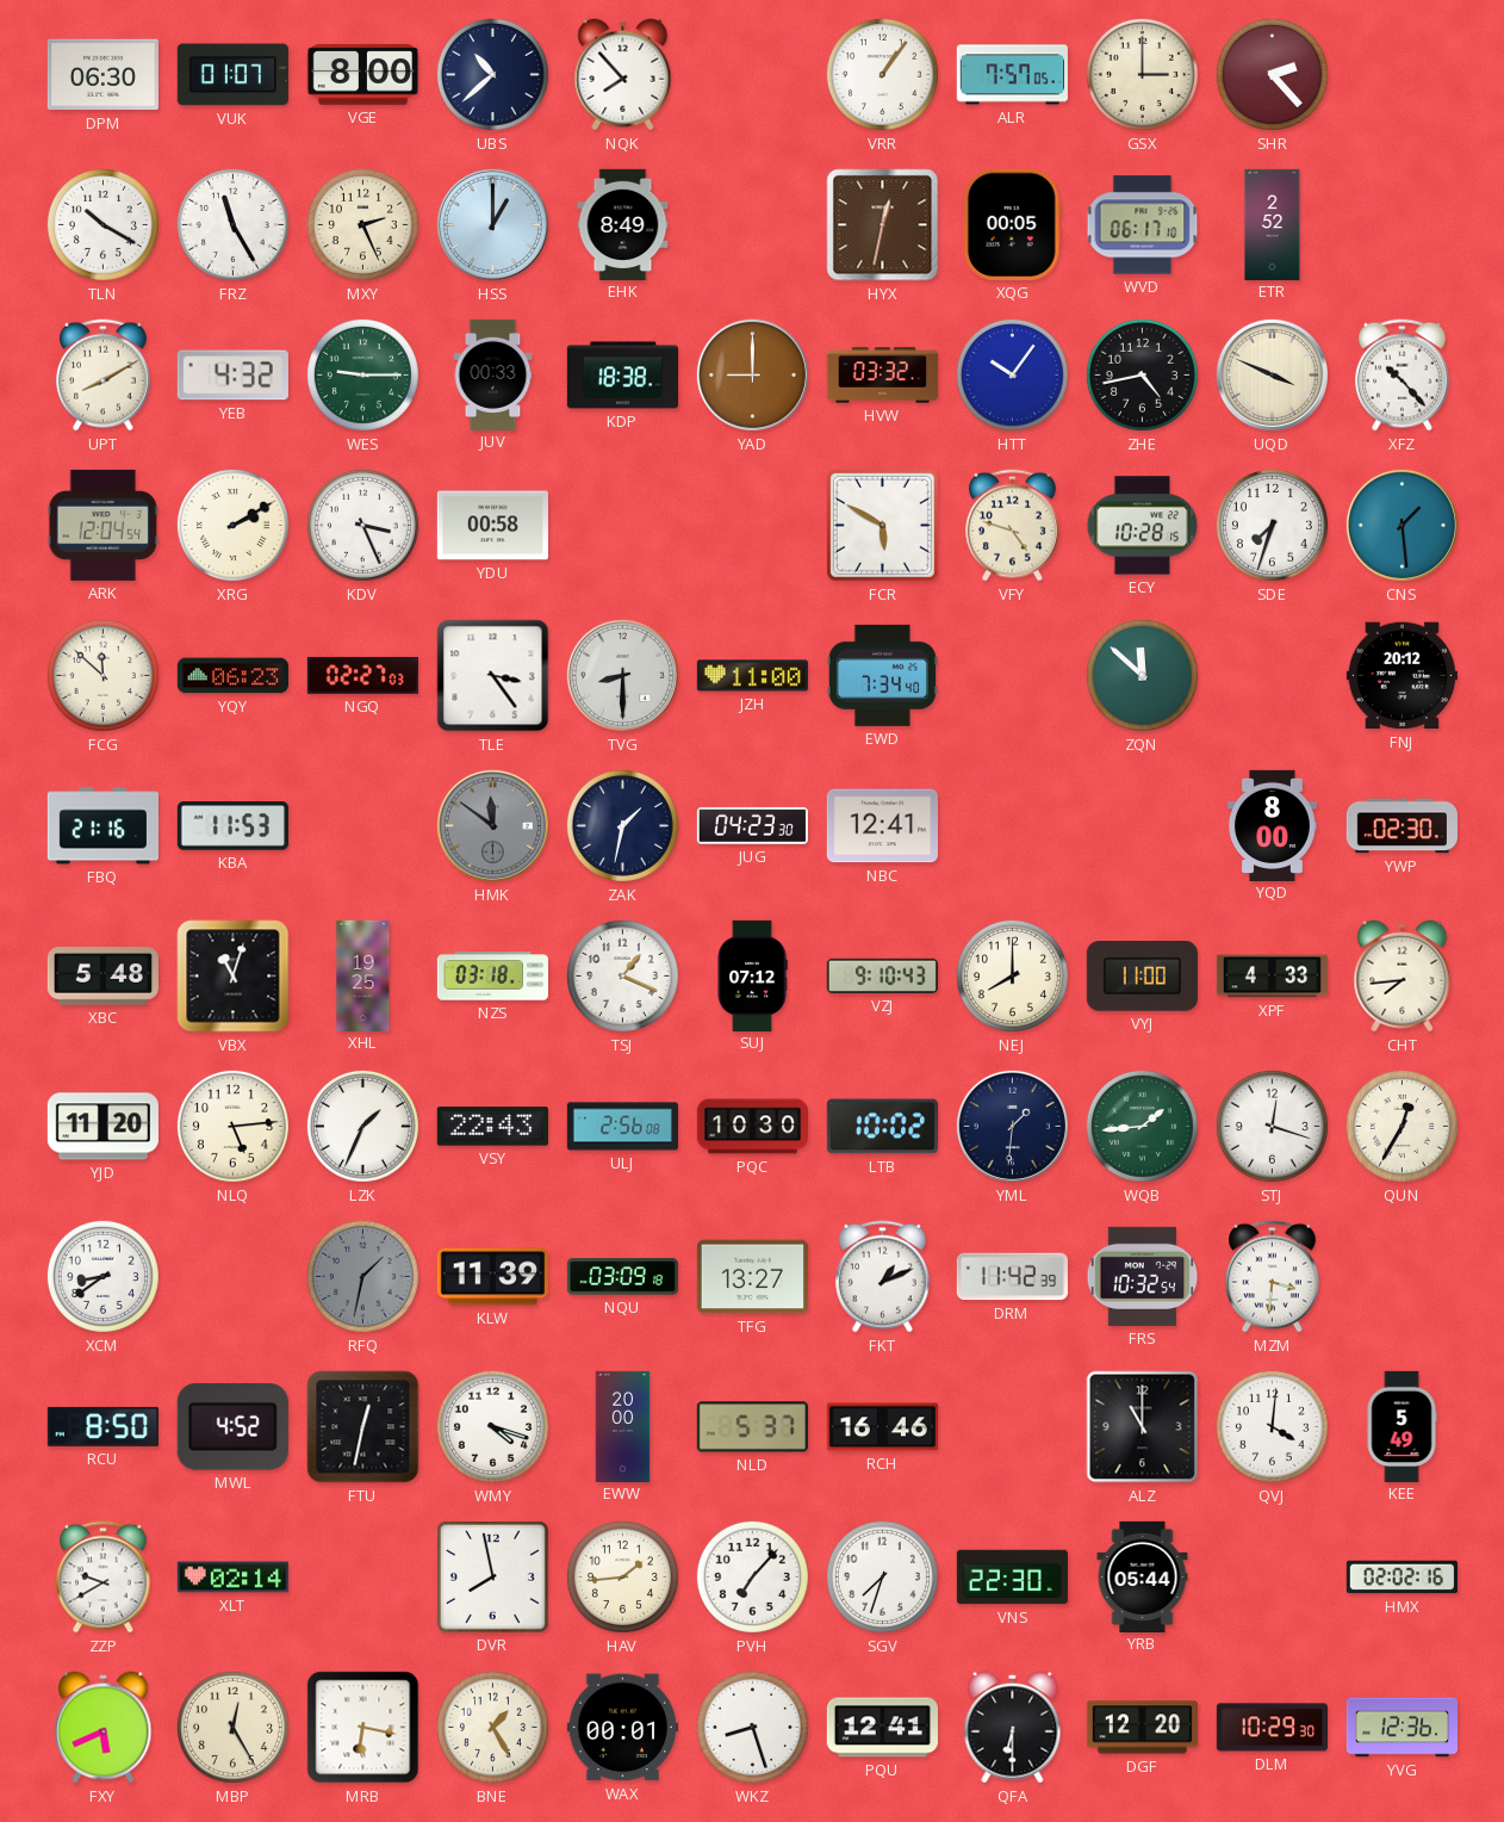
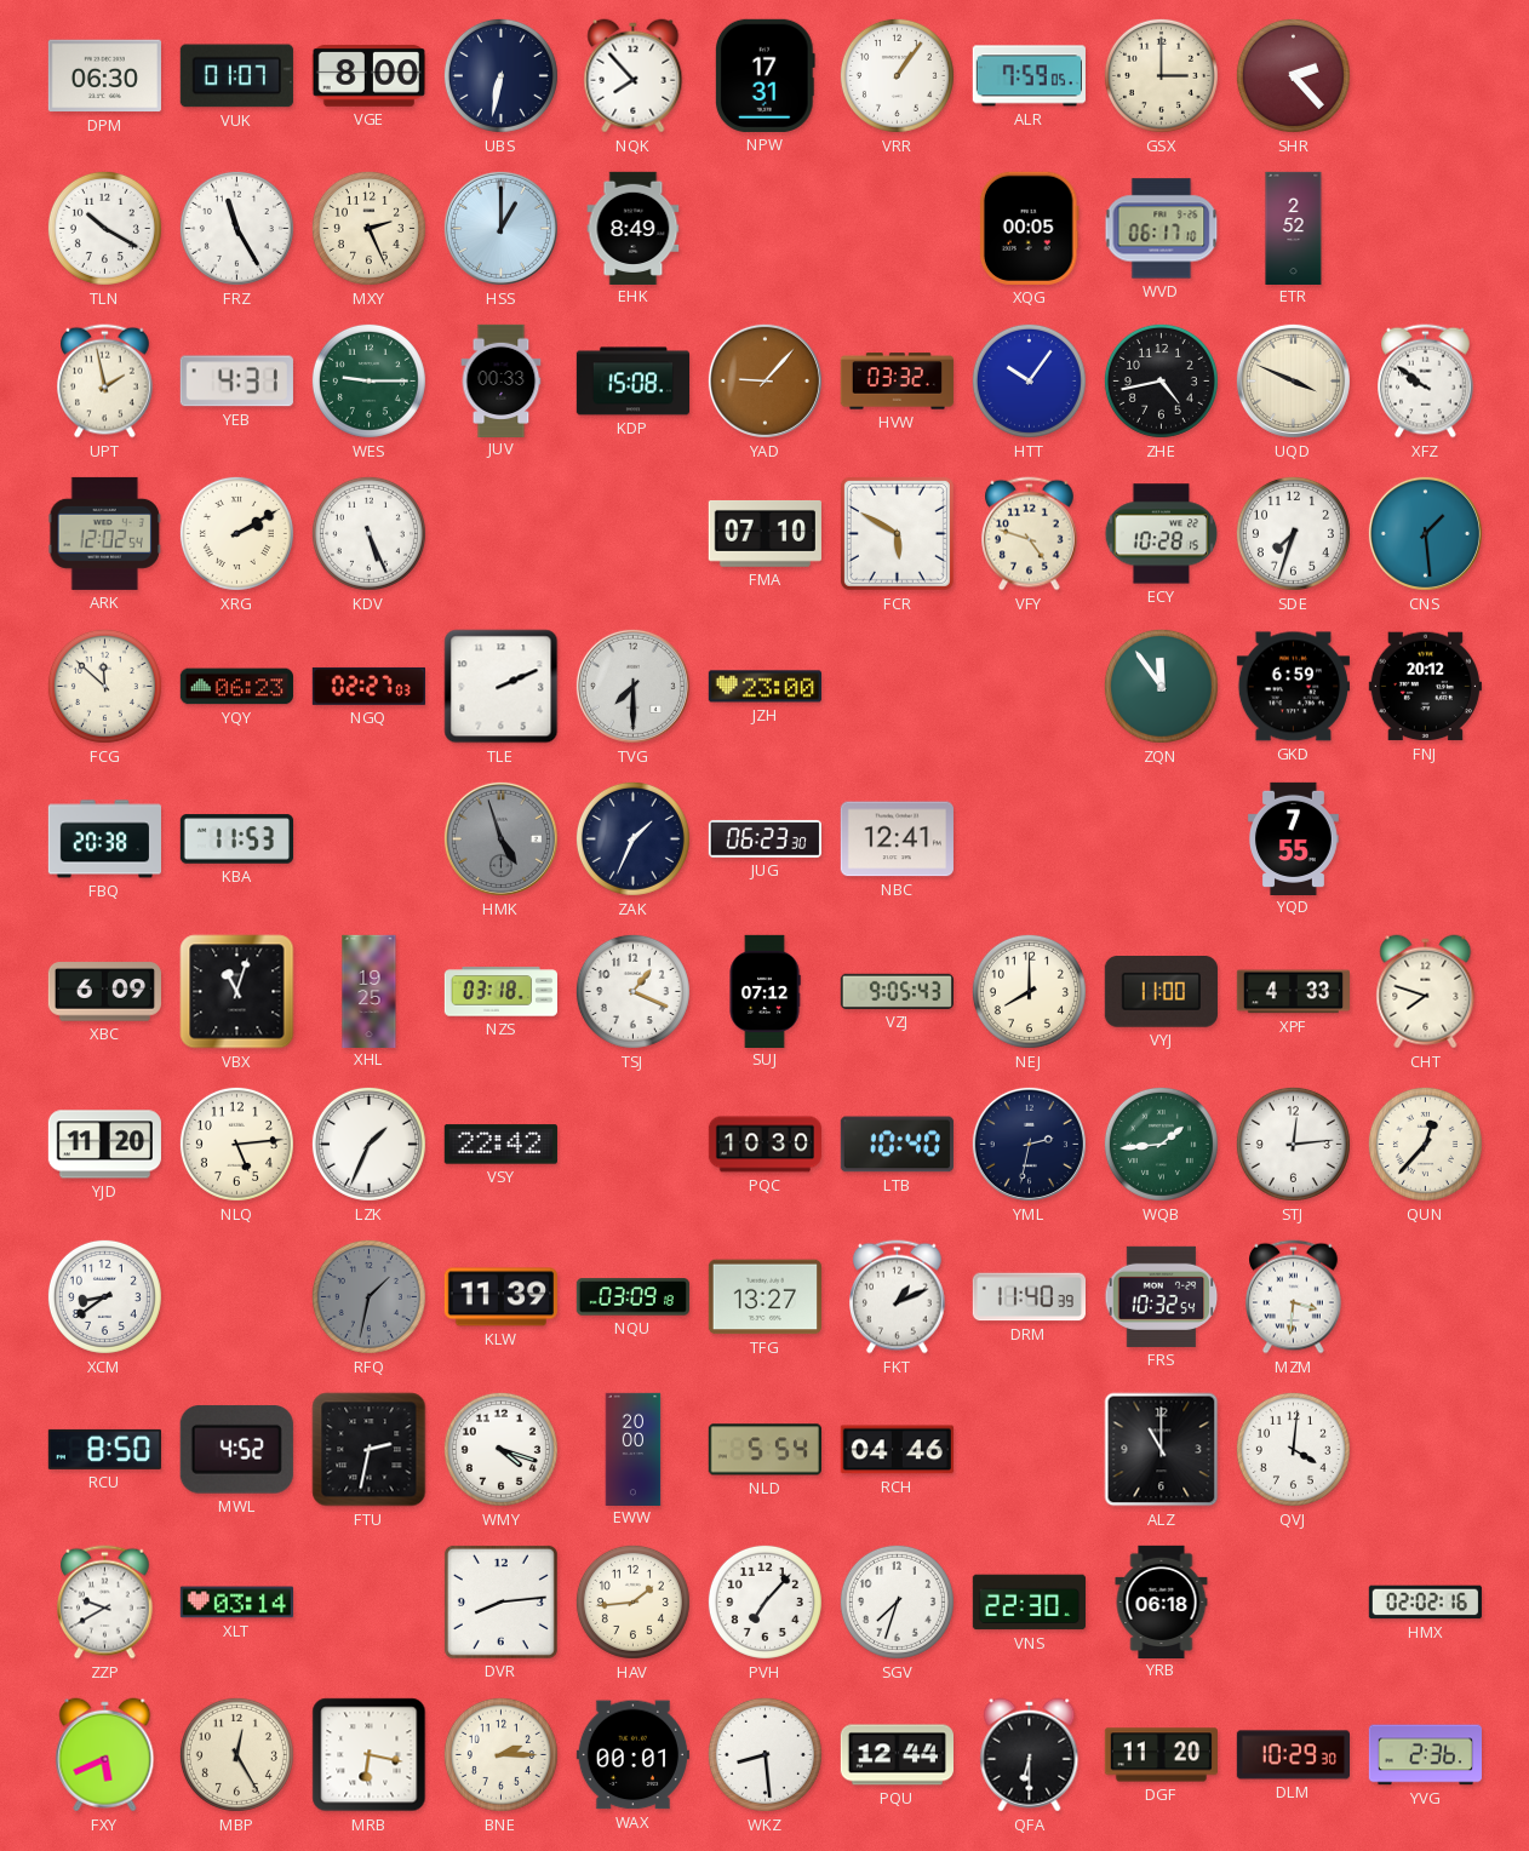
UBS: 10:38 -> 6:32
NPW: none -> 17:31
ALR: 7:57 -> 7:59
HYX: 12:32 -> none
UPT: 8:10 -> 1:58
YEB: 4:32 -> 4:31
KDP: 18:38 -> 15:08
YAD: 9:00 -> 9:07
XFZ: 10:23 -> 9:51
ARK: 12:04 -> 12:02
KDV: 3:26 -> 5:26
YDU: 00:58 -> none
FMA: none -> 07:10
TLE: 3:24 -> 2:11
TVG: 8:30 -> 7:30
JZH: 11:00 -> 23:00
EWD: 7:34 -> none
ZQN: 11:52 -> 11:54
GKD: none -> 6:59
FBQ: 21:16 -> 20:38
HMK: 11:51 -> 4:57
ZAK: 1:32 -> 1:34
JUG: 04:23 -> 06:23
YQD: 8:00 -> 7:55
YWP: 02:30 -> none
XBC: 5:48 -> 6:09
VZJ: 9:10 -> 9:05
CHT: 7:44 -> 7:48
VSY: 22:43 -> 22:42
ULJ: 2:56 -> none
LTB: 10:02 -> 10:40
YML: 1:31 -> 2:32
STJ: 12:18 -> 12:14
QUN: 12:35 -> 12:37
DRM: 11:42 -> 11:40
FTU: 12:32 -> 2:32
NLD: 5:37 -> 5:54
RCH: 16:46 -> 04:46
KEE: 5:49 -> none
XLT: 02:14 -> 03:14
DVR: 7:58 -> 8:14
YRB: 05:44 -> 06:18
BNE: 1:25 -> 2:15
WKZ: 8:27 -> 8:29
PQU: 12:41 -> 12:44
DGF: 12:20 -> 11:20
YVG: 12:36 -> 2:36
